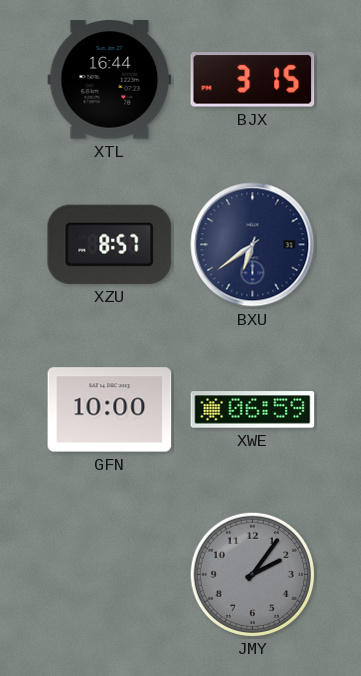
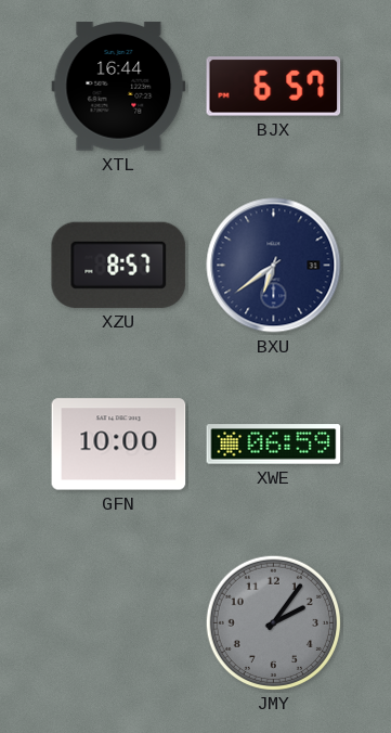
BJX: 3:15 -> 6:57
